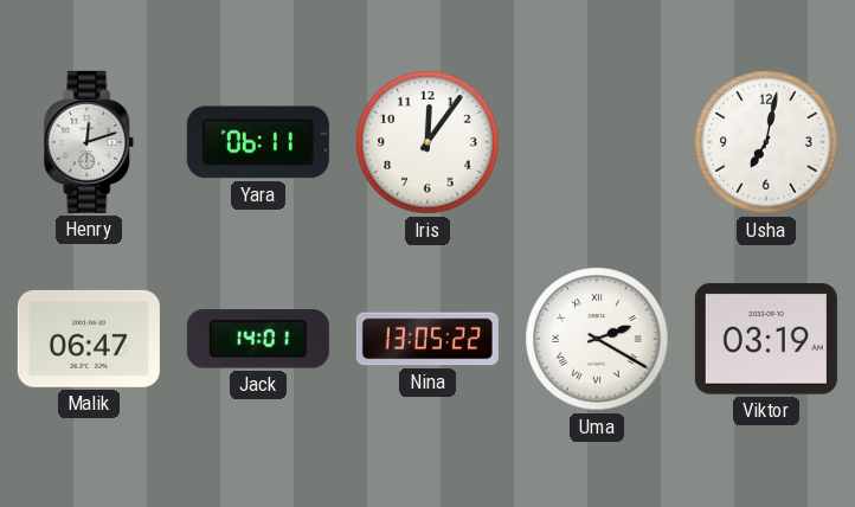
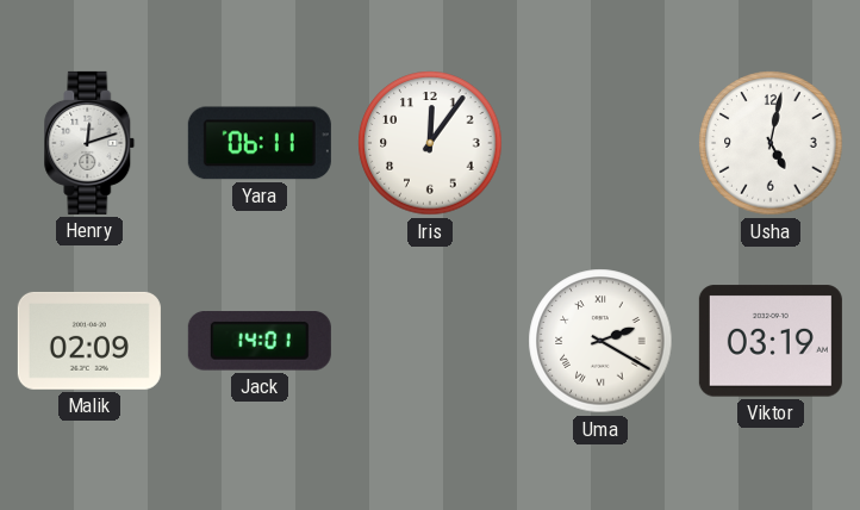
Usha: 7:02 -> 5:02
Malik: 06:47 -> 02:09
Nina: 13:05 -> none
